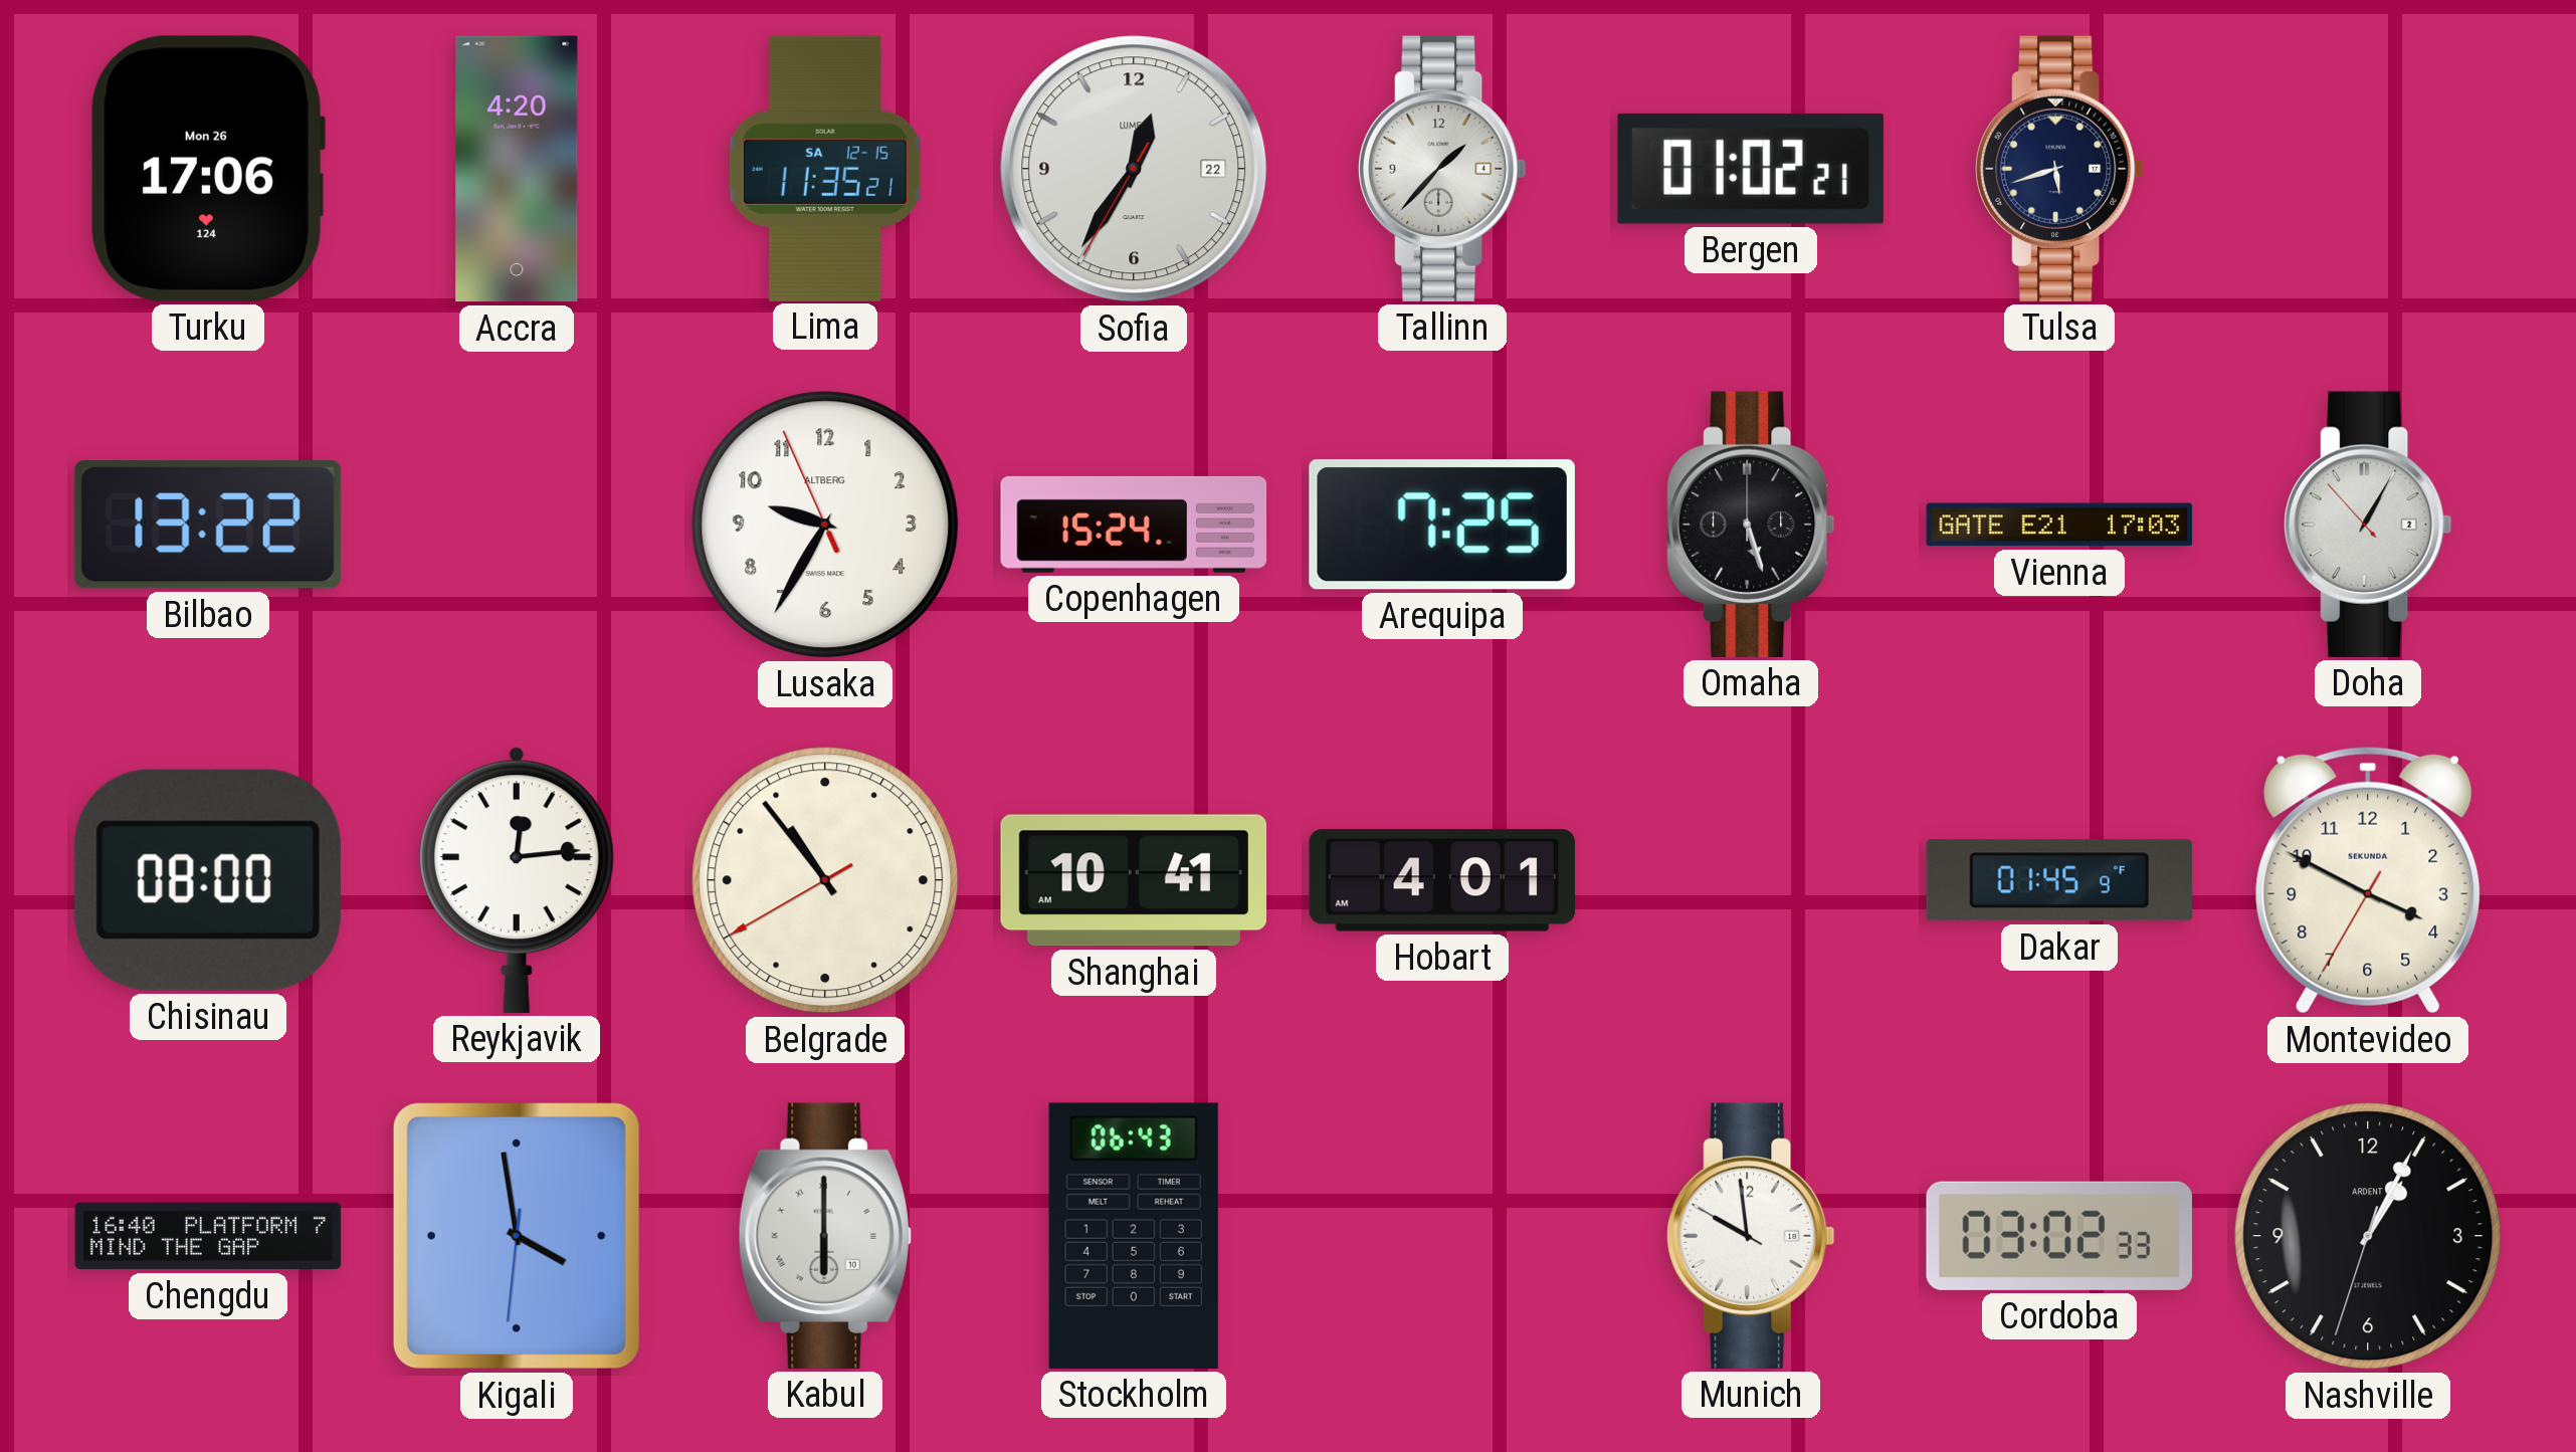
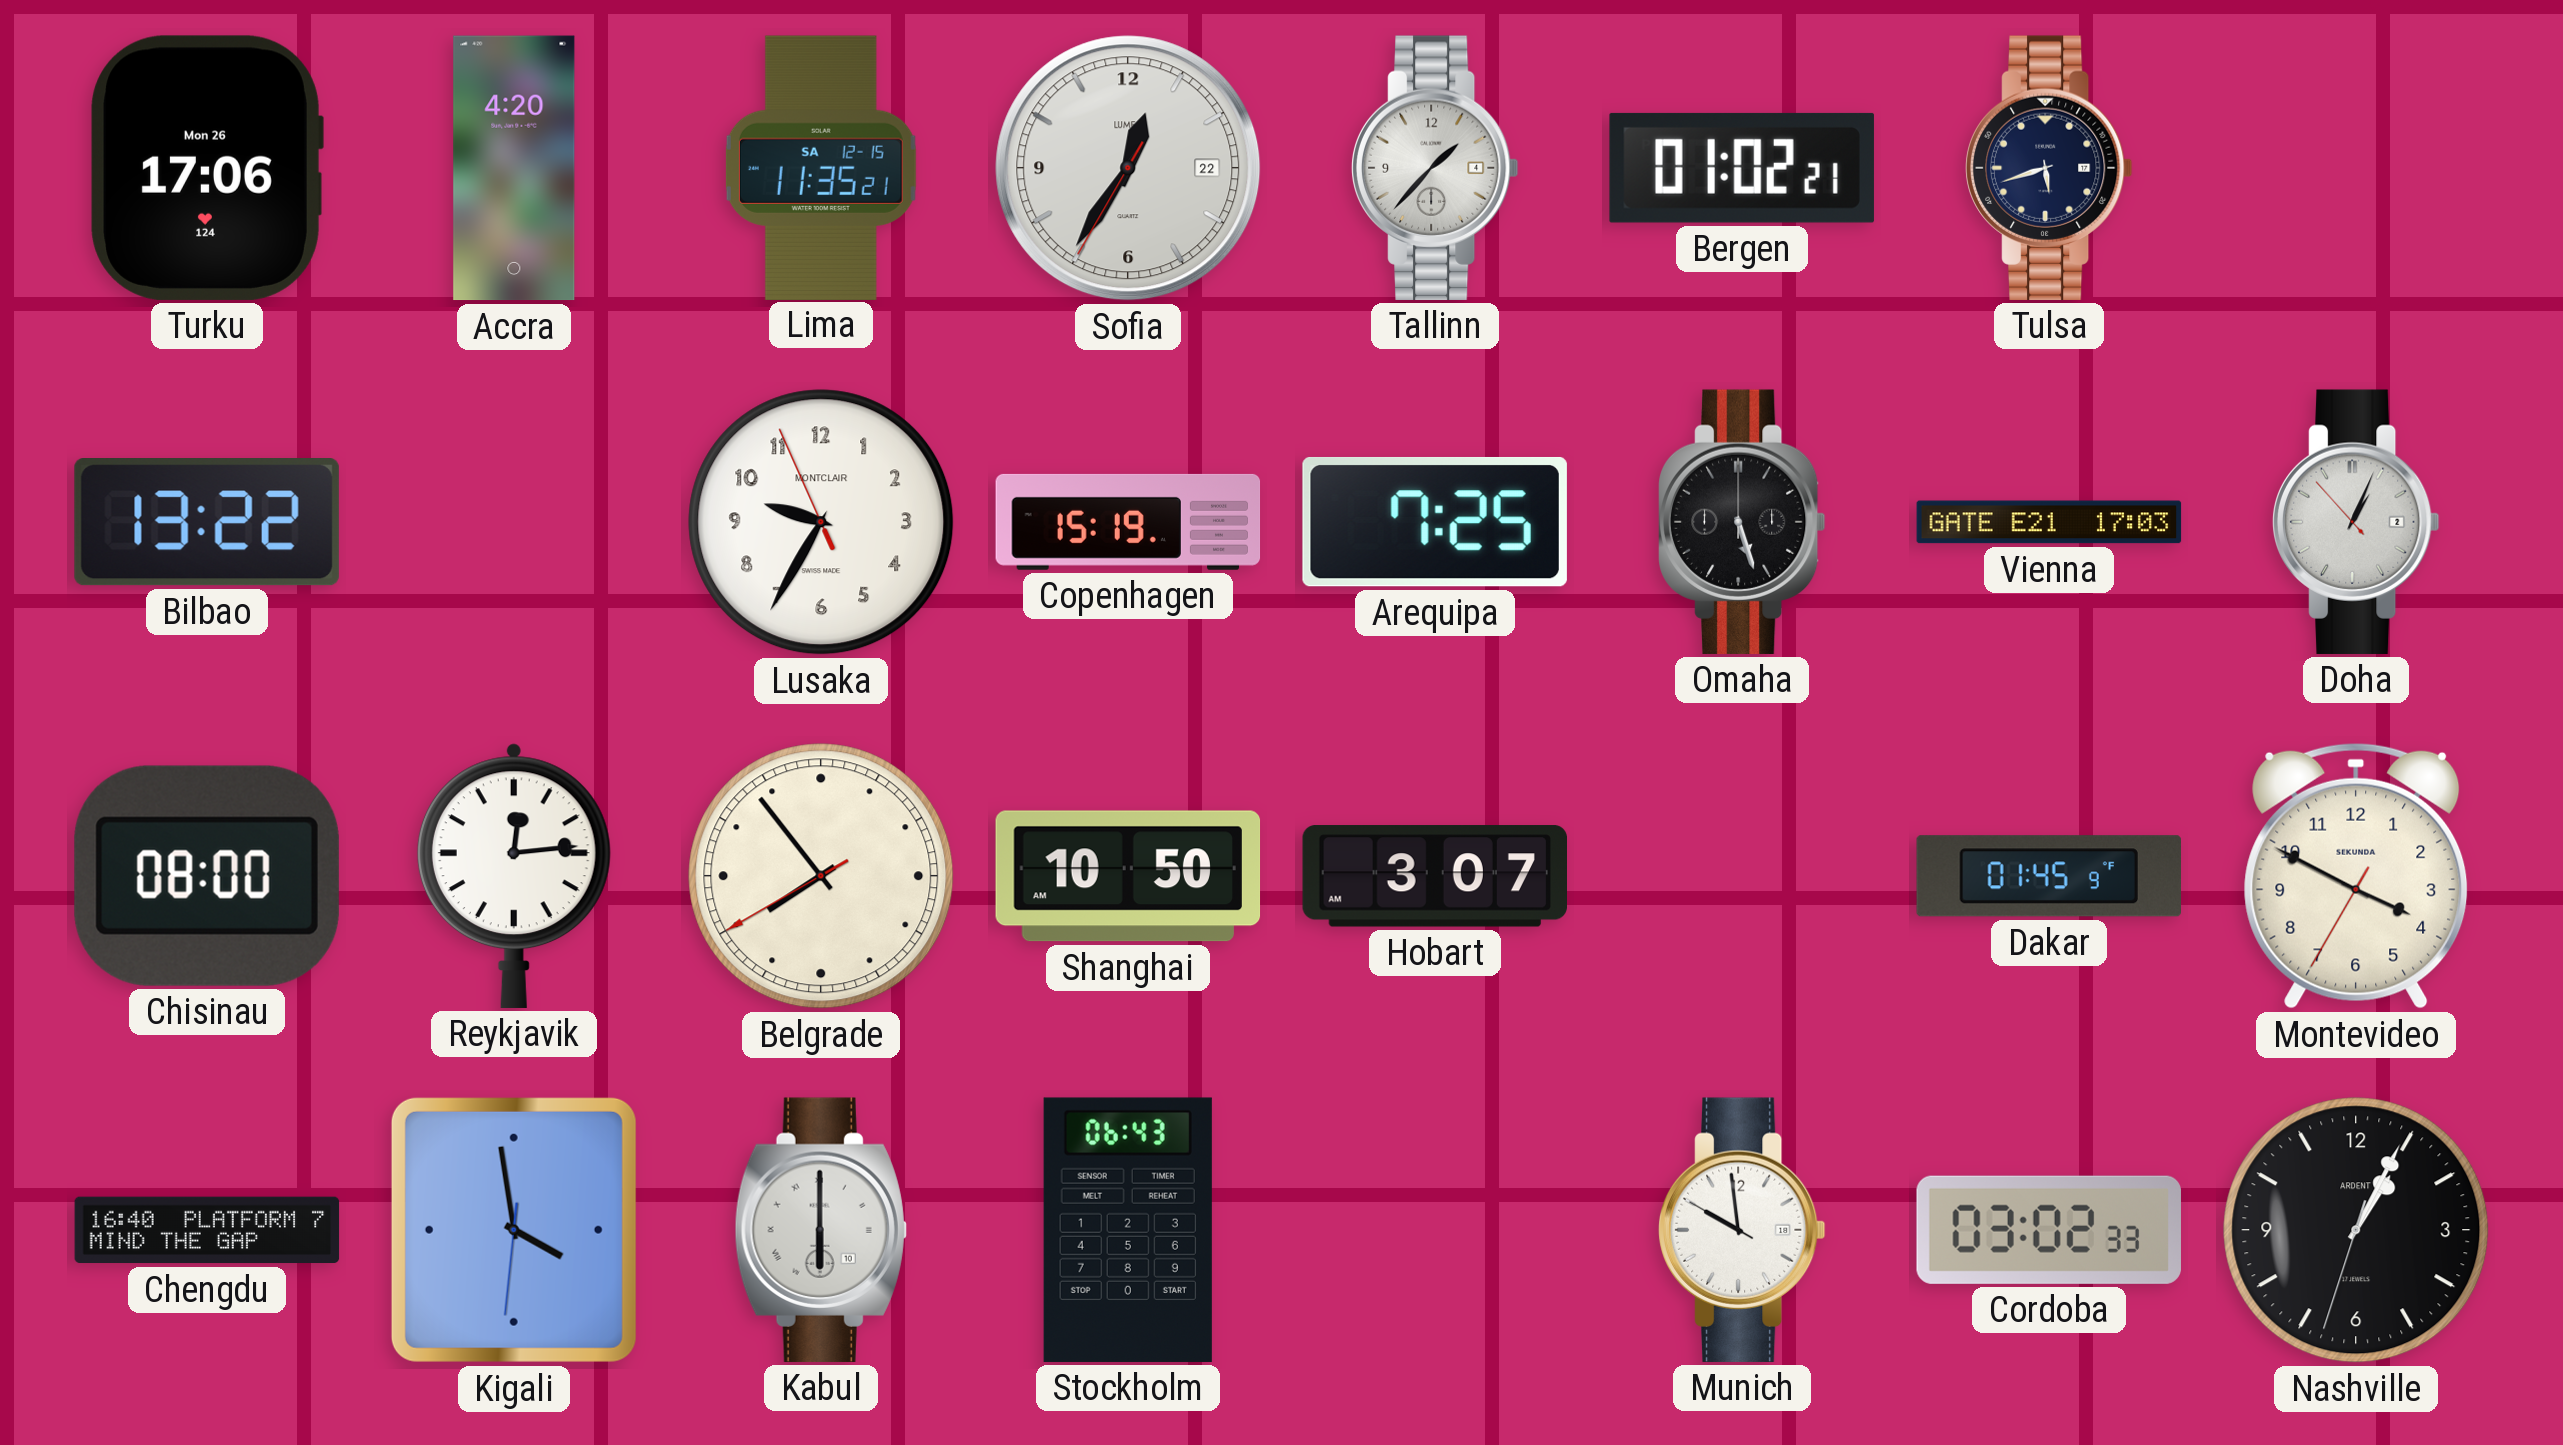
Lusaka brand: ALTBERG -> MONTCLAIR
Copenhagen: 15:24 -> 15:19
Doha: 1:04 -> 1:03
Belgrade: 10:53 -> 7:53
Shanghai: 10:41 -> 10:50
Hobart: 4:01 -> 3:07
